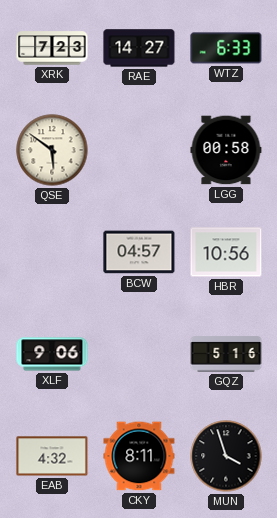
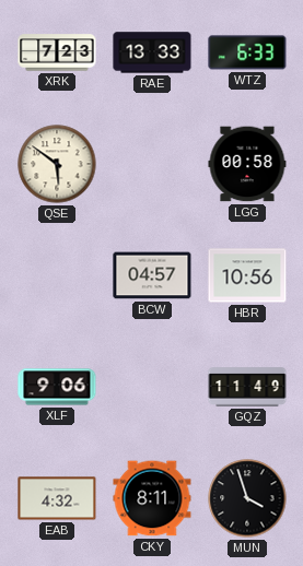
RAE: 14:27 -> 13:33
GQZ: 5:16 -> 11:49
